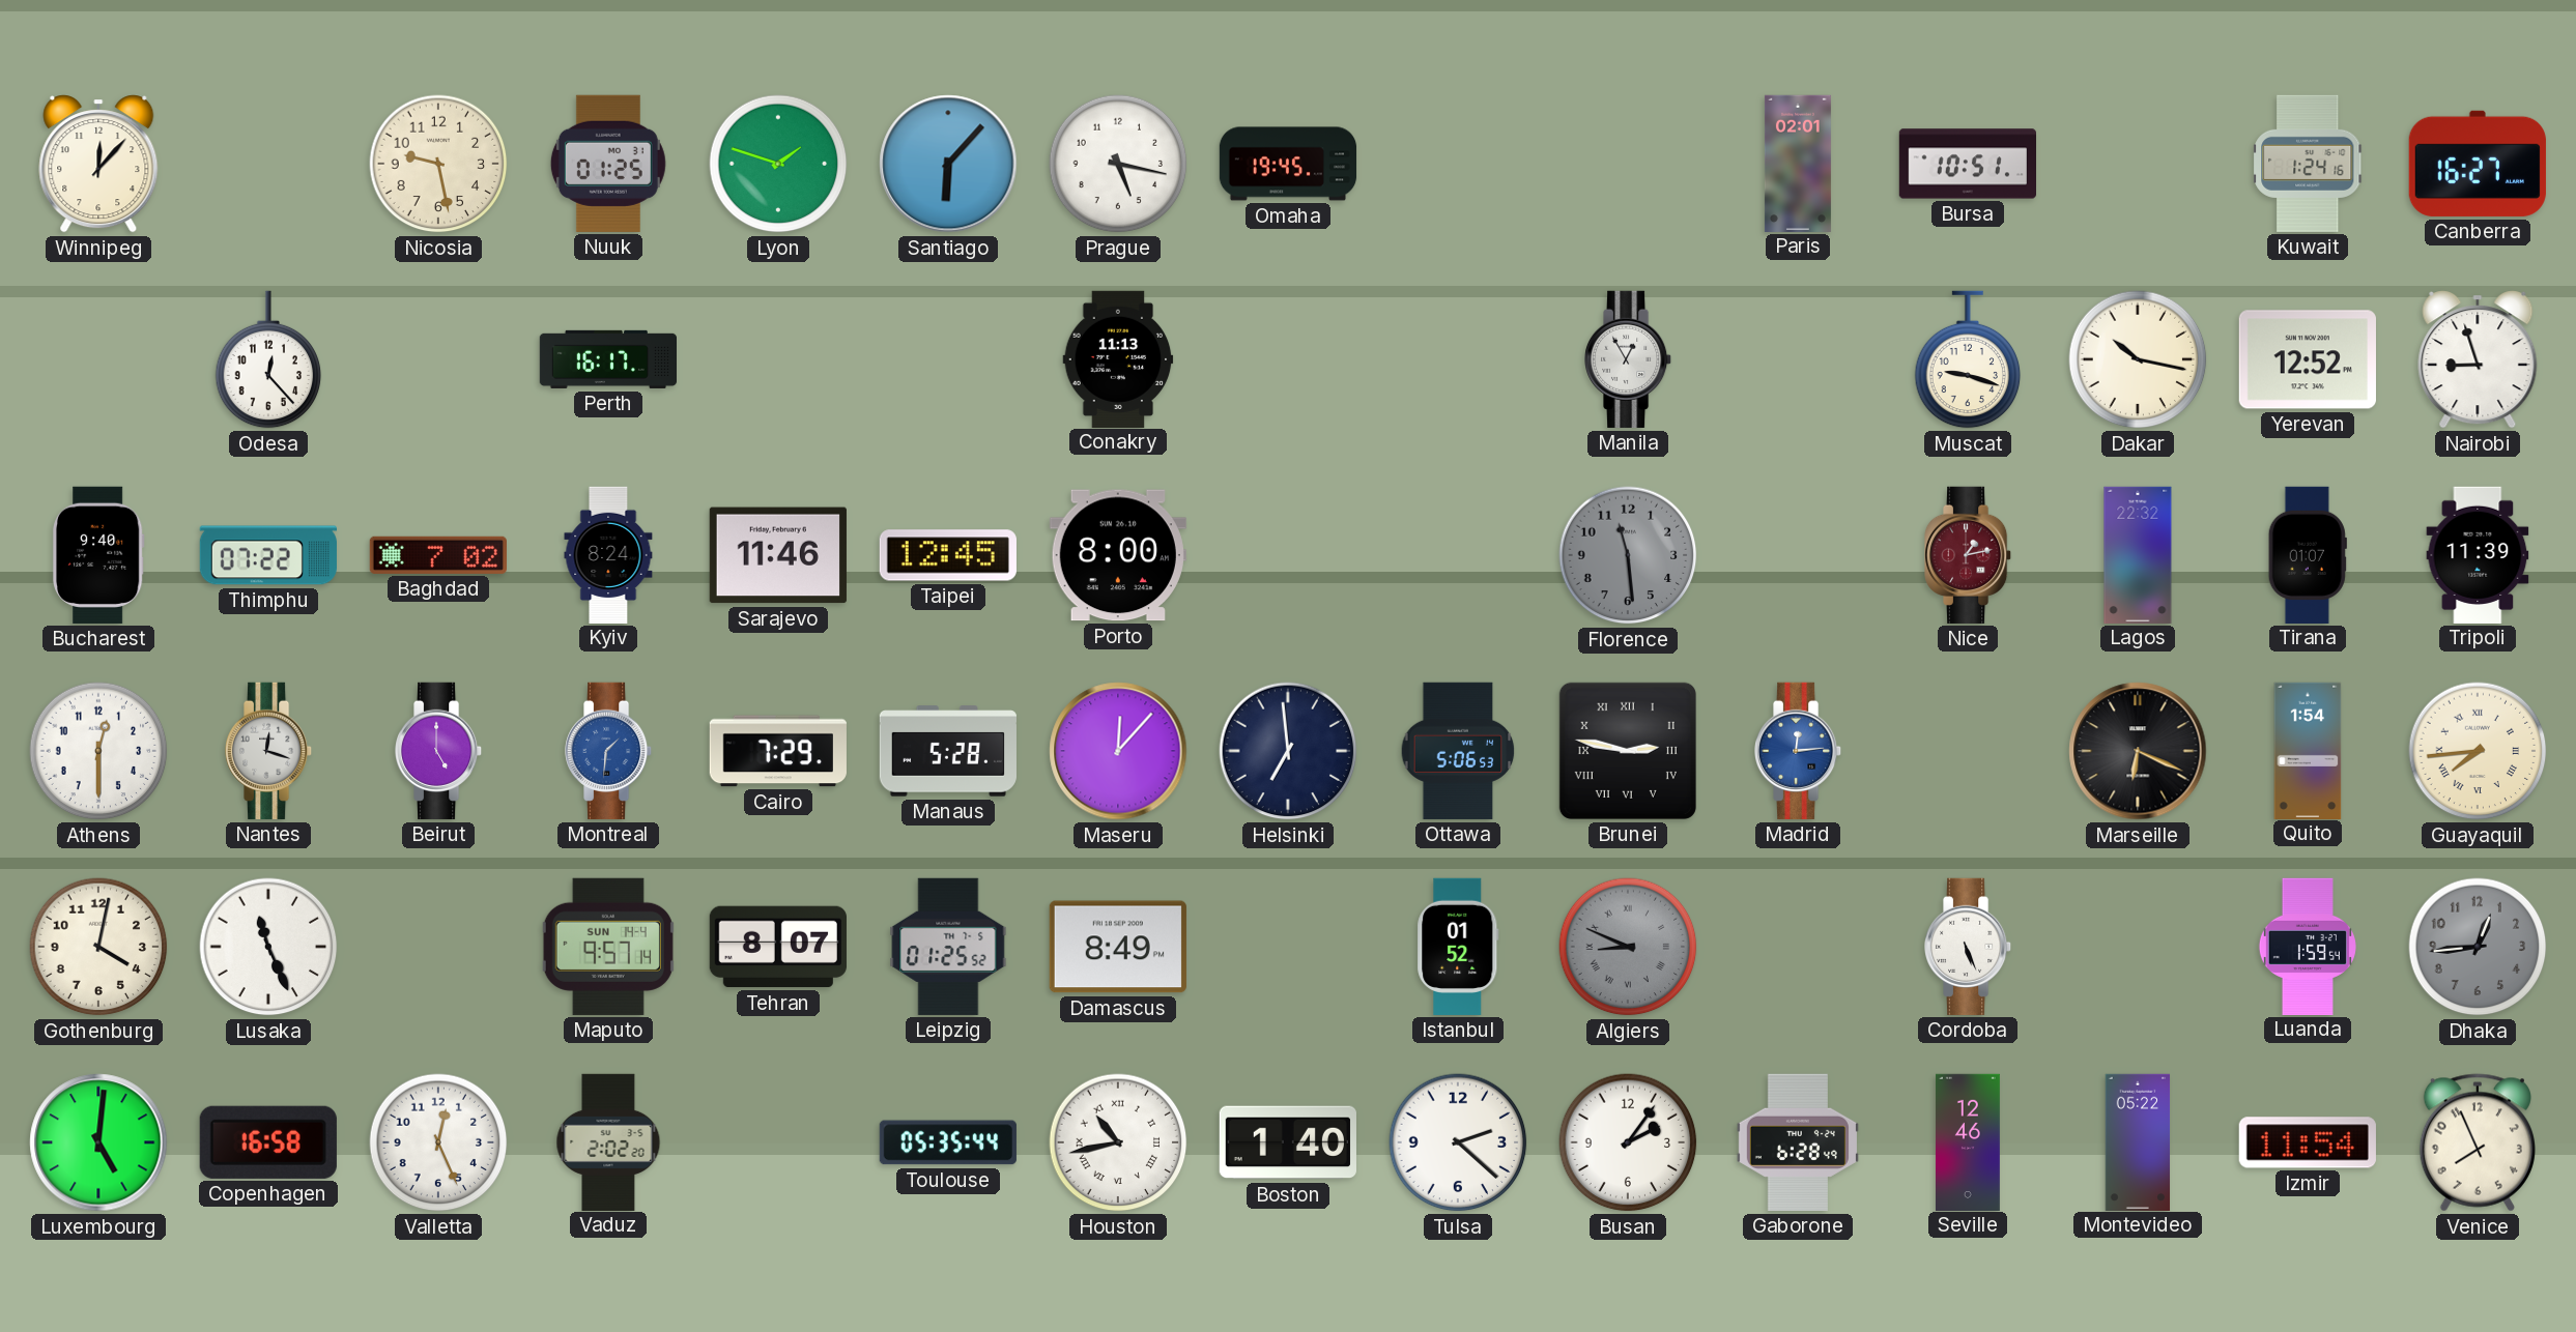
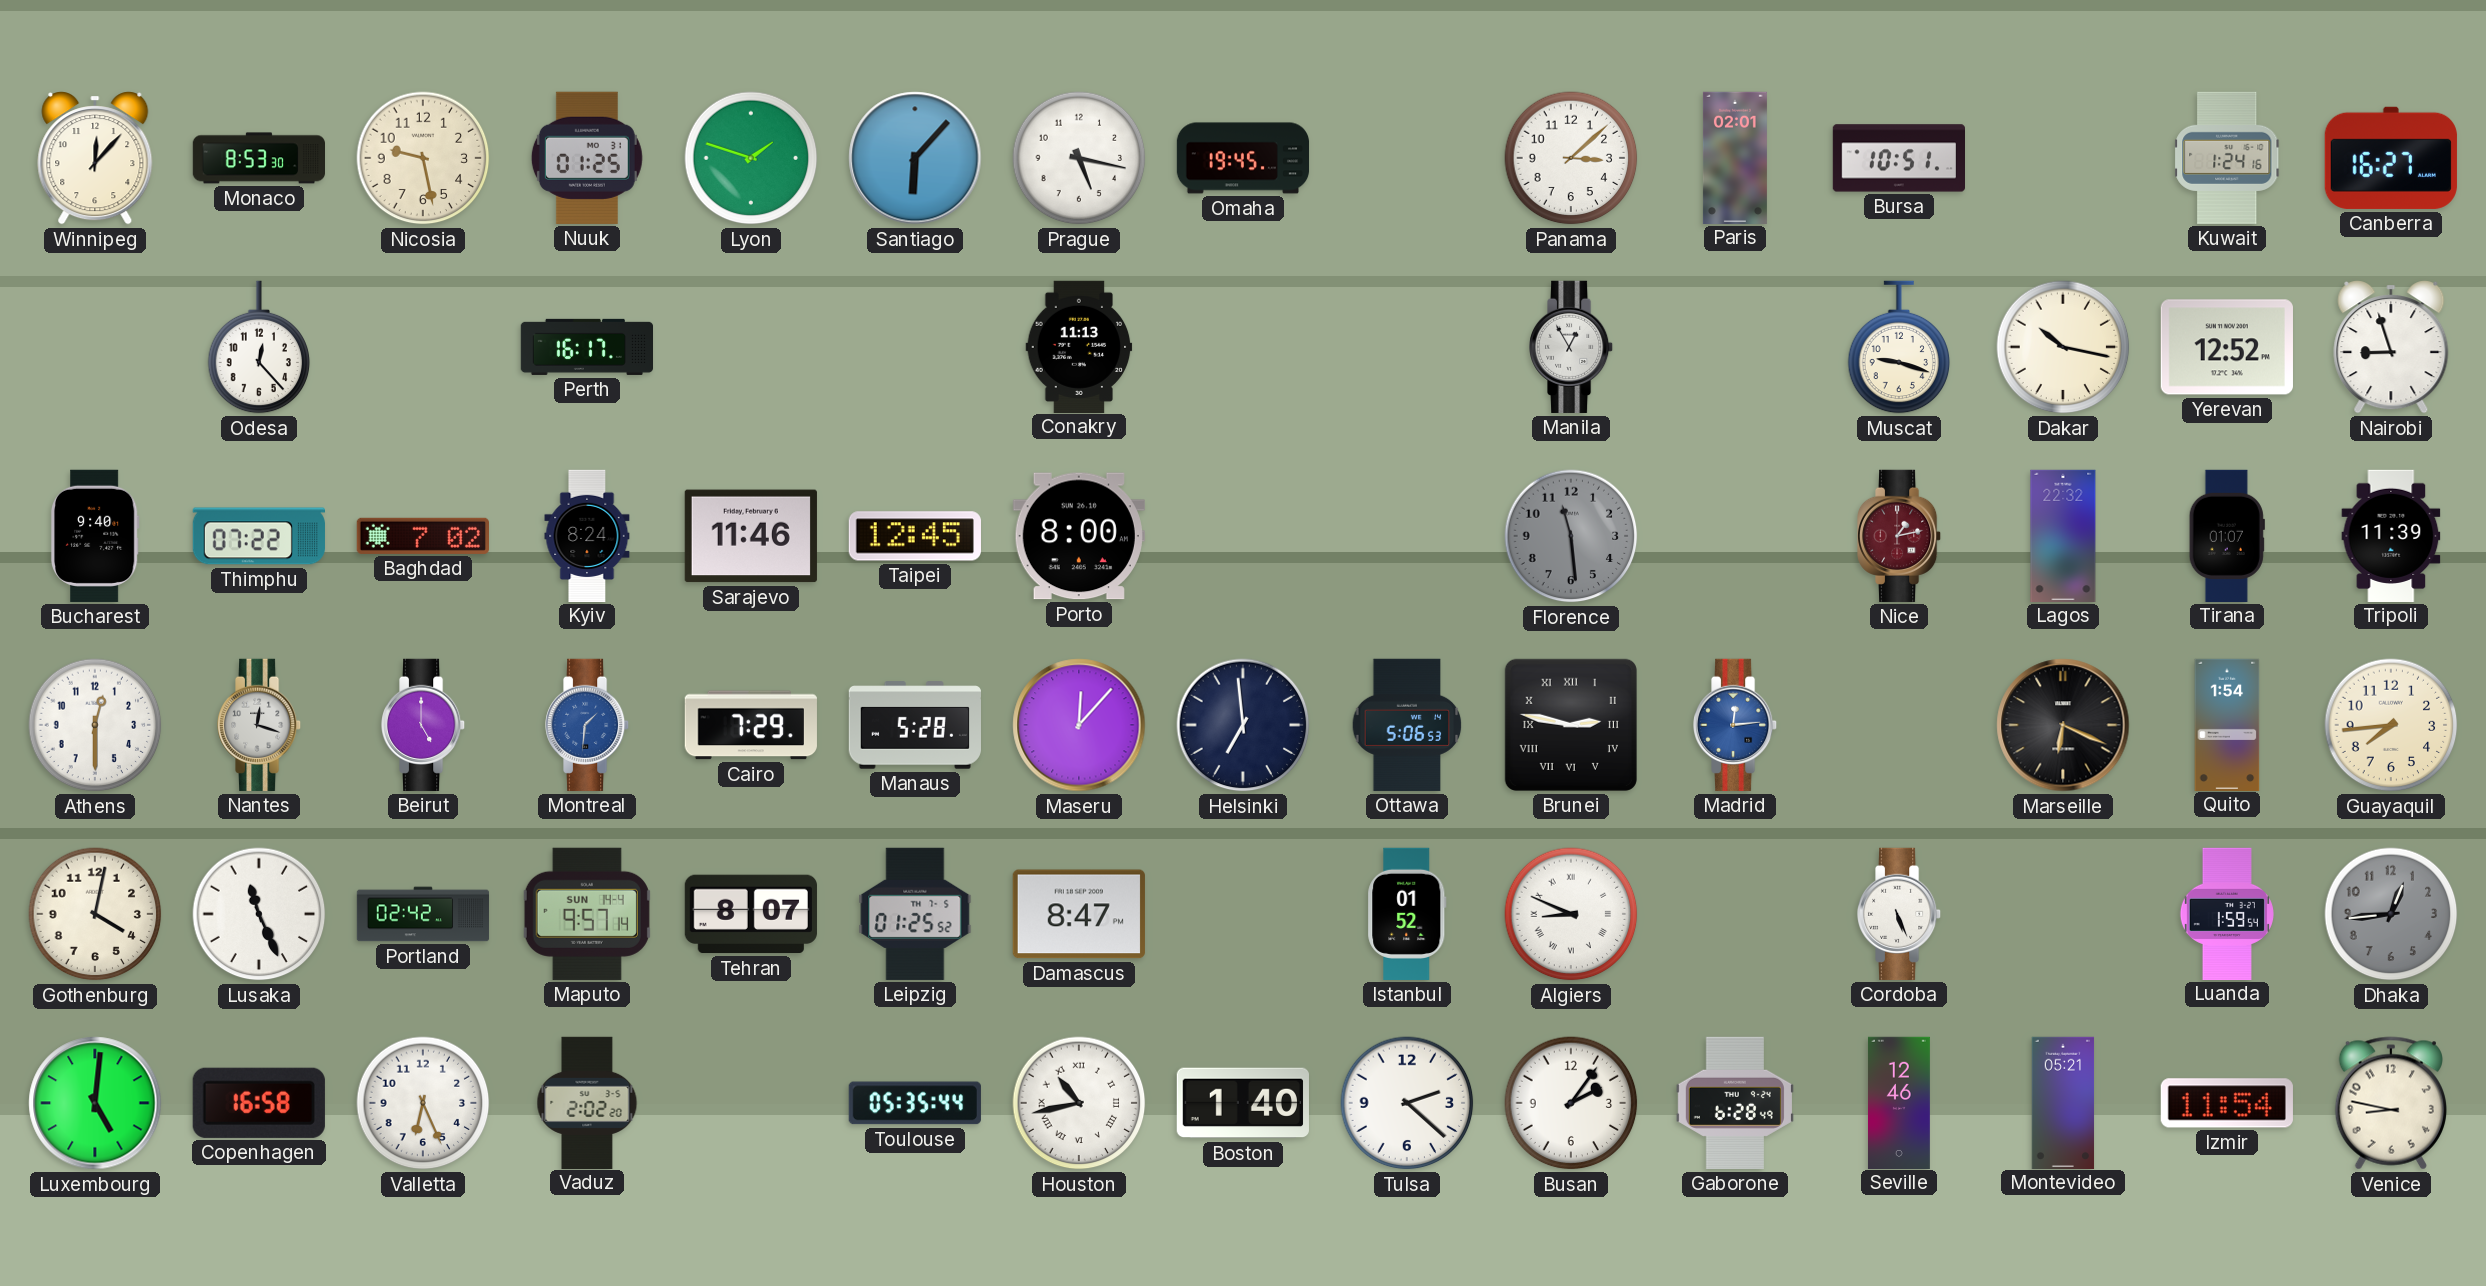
Monaco: none -> 8:53
Panama: none -> 3:08
Guayaquil numerals: Roman -> Arabic
Portland: none -> 02:42
Damascus: 8:49 -> 8:47
Algiers dial: grey -> white
Valletta: 12:26 -> 6:26
Montevideo: 05:22 -> 05:21
Venice: 7:56 -> 8:47
